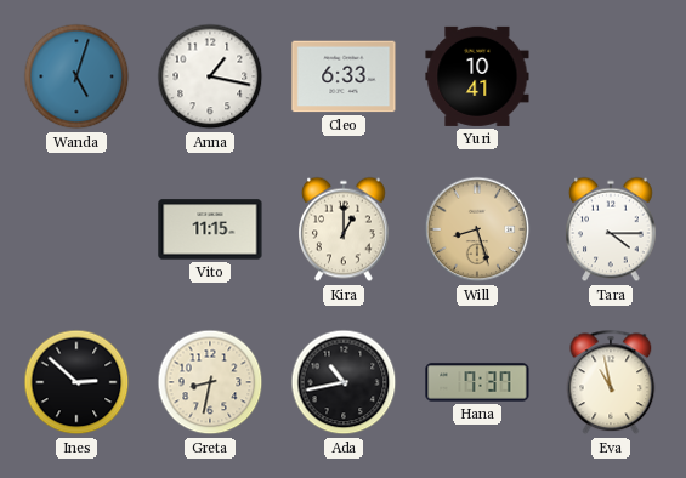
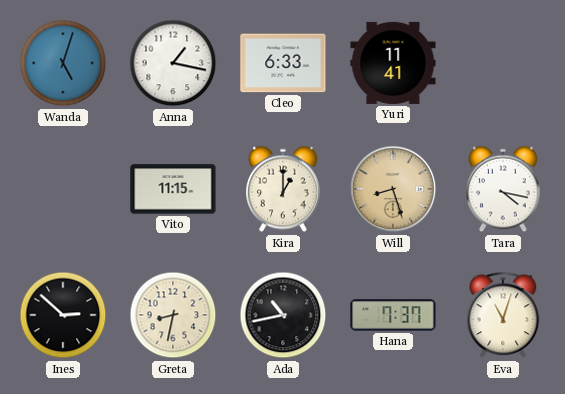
Yuri: 10:41 -> 11:41
Tara: 4:15 -> 4:17
Eva: 10:58 -> 11:03
